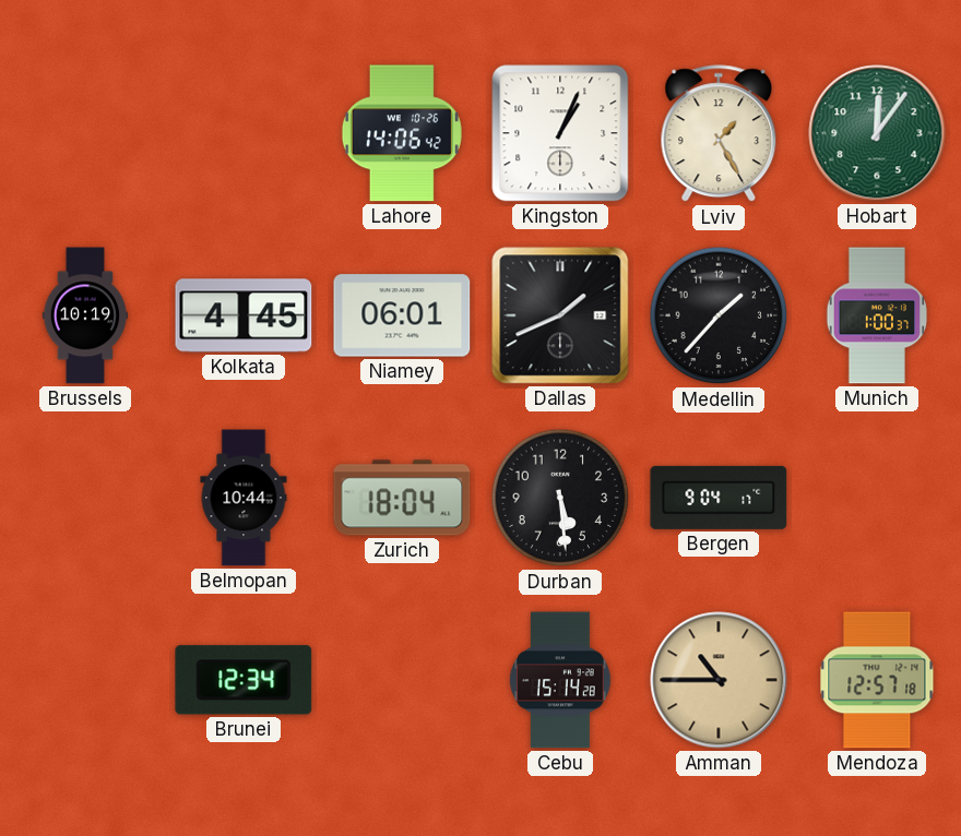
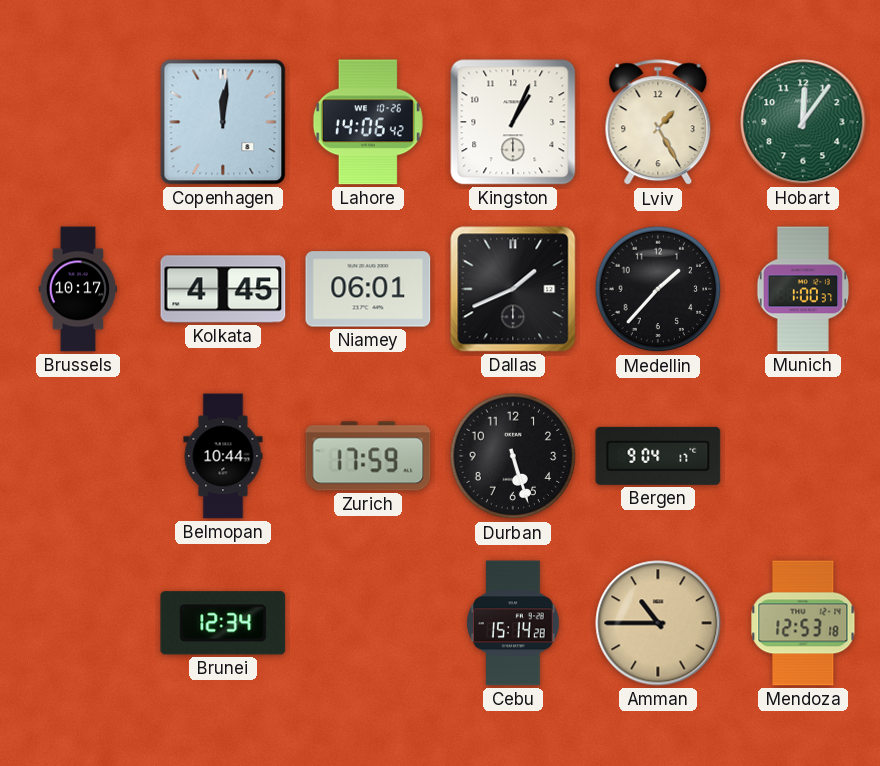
Copenhagen: none -> 12:01
Brussels: 10:19 -> 10:17
Zurich: 18:04 -> 17:59
Durban: 5:29 -> 5:27
Mendoza: 12:57 -> 12:53
